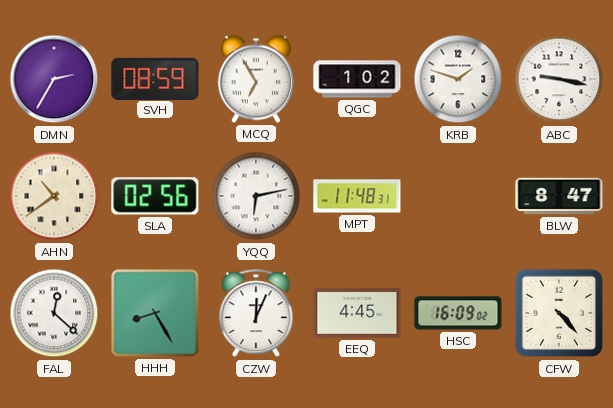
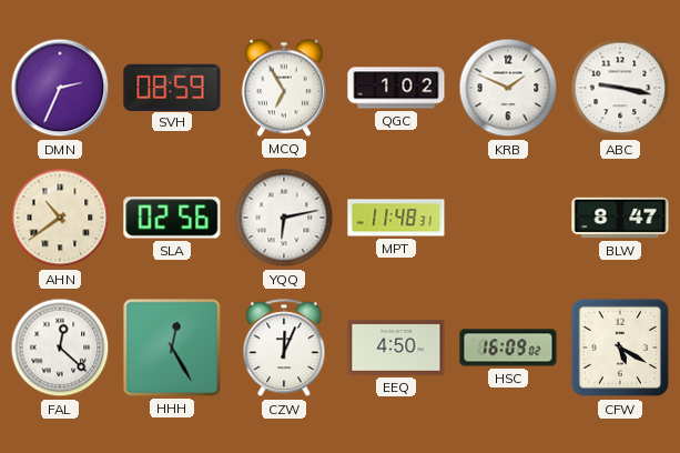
DMN: 2:35 -> 2:34
KRB: 1:48 -> 1:49
HHH: 8:25 -> 12:25
EEQ: 4:45 -> 4:50
CFW: 4:23 -> 5:20
